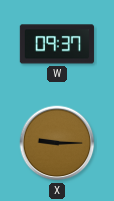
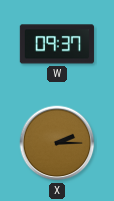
X: 9:15 -> 2:15
